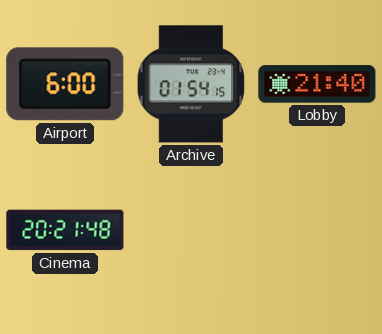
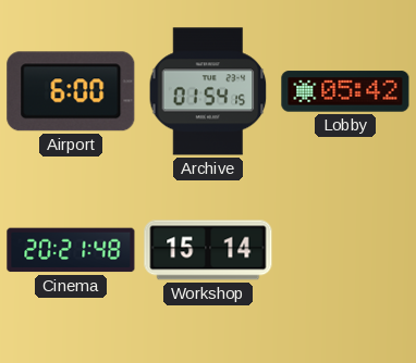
Lobby: 21:40 -> 05:42
Workshop: none -> 15:14
